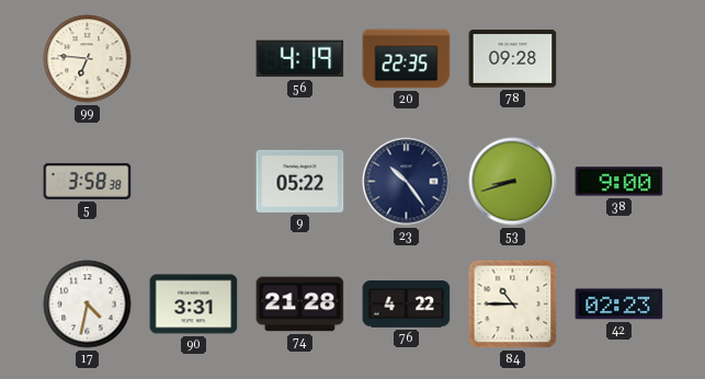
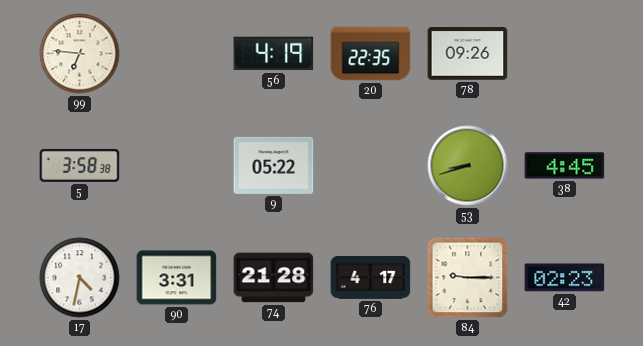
78: 09:28 -> 09:26
23: 10:24 -> none
38: 9:00 -> 4:45
76: 4:22 -> 4:17
84: 10:45 -> 9:15
